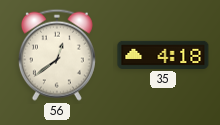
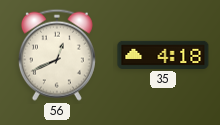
56: 12:39 -> 12:41
